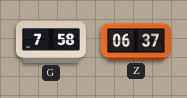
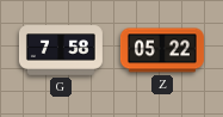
Z: 06:37 -> 05:22
